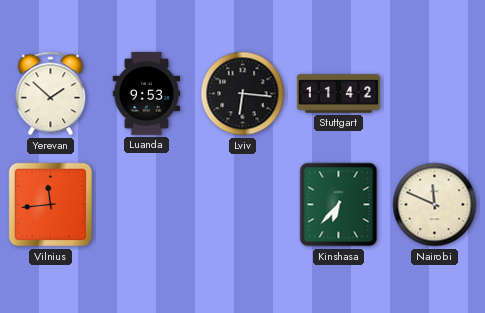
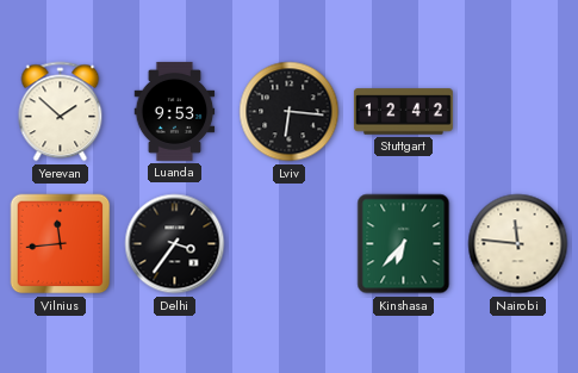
Stuttgart: 11:42 -> 12:42
Delhi: none -> 3:36
Nairobi: 11:49 -> 11:46
